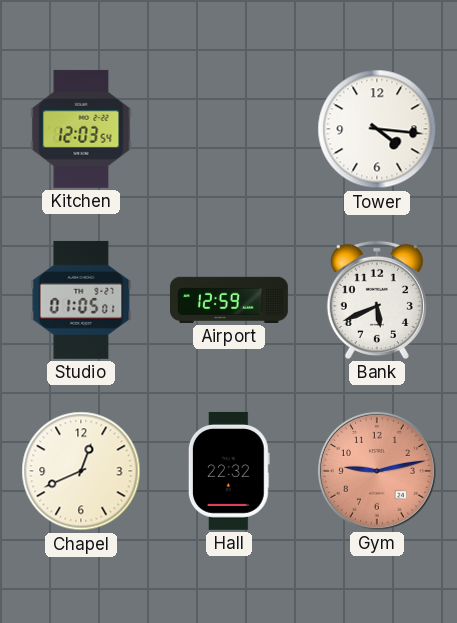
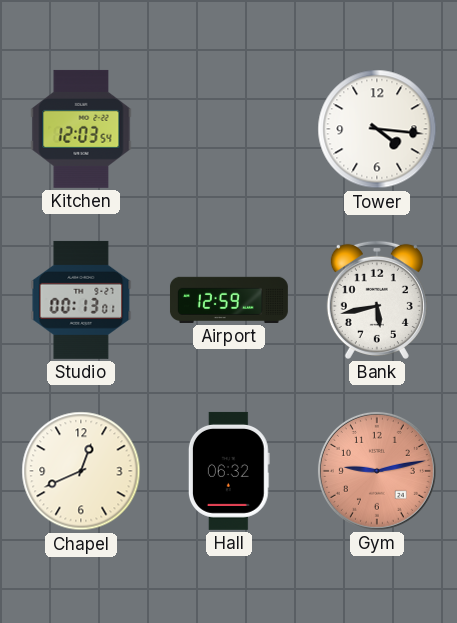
Studio: 01:05 -> 00:13
Bank: 5:41 -> 5:43
Hall: 22:32 -> 06:32
